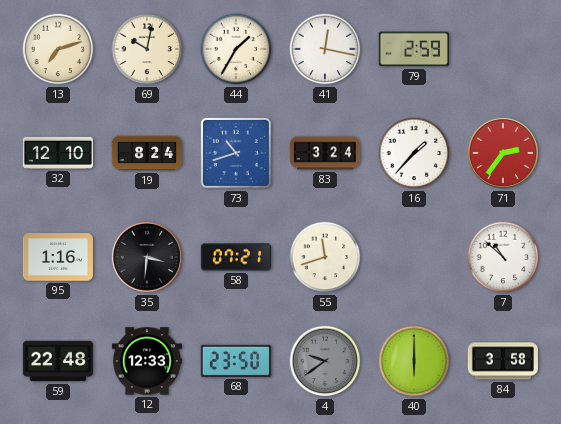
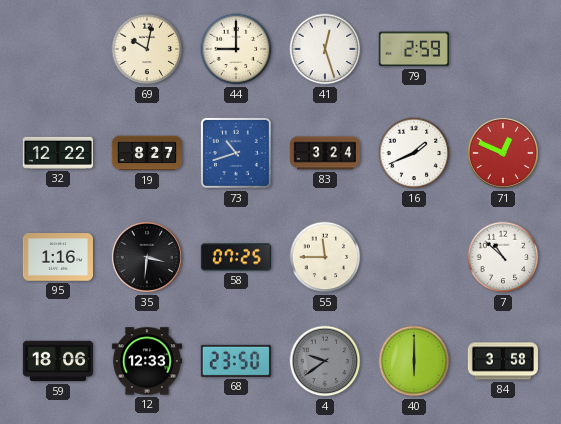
13: 7:12 -> none
44: 1:35 -> 9:00
41: 12:17 -> 12:27
32: 12:10 -> 12:22
19: 8:24 -> 8:27
16: 1:37 -> 1:41
71: 2:36 -> 12:49
58: 07:21 -> 07:25
55: 11:42 -> 11:45
59: 22:48 -> 18:06
